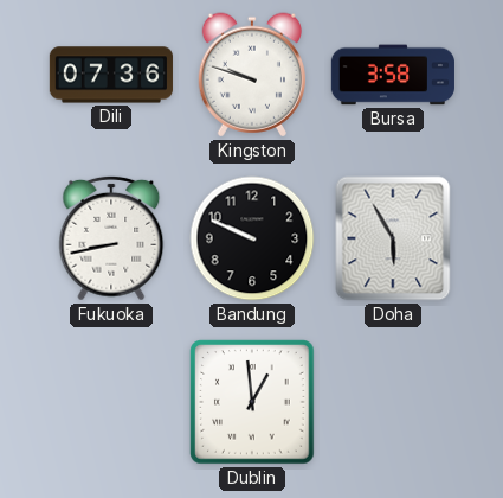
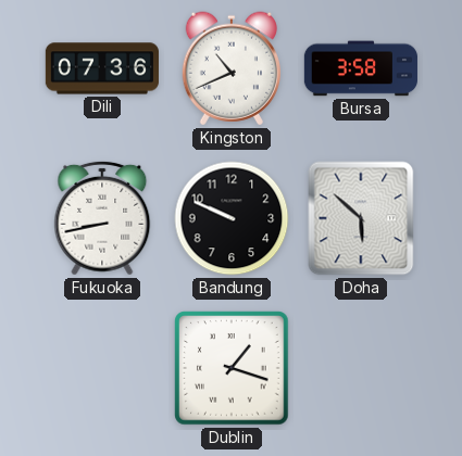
Kingston: 9:48 -> 10:41
Doha: 5:55 -> 5:52
Dublin: 12:59 -> 1:18
